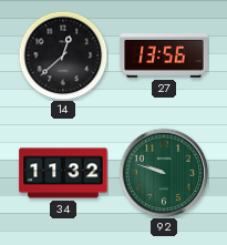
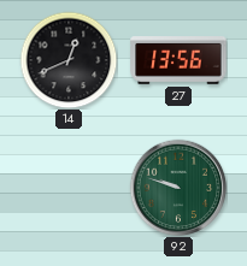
14: 12:38 -> 12:41
34: 11:32 -> none
